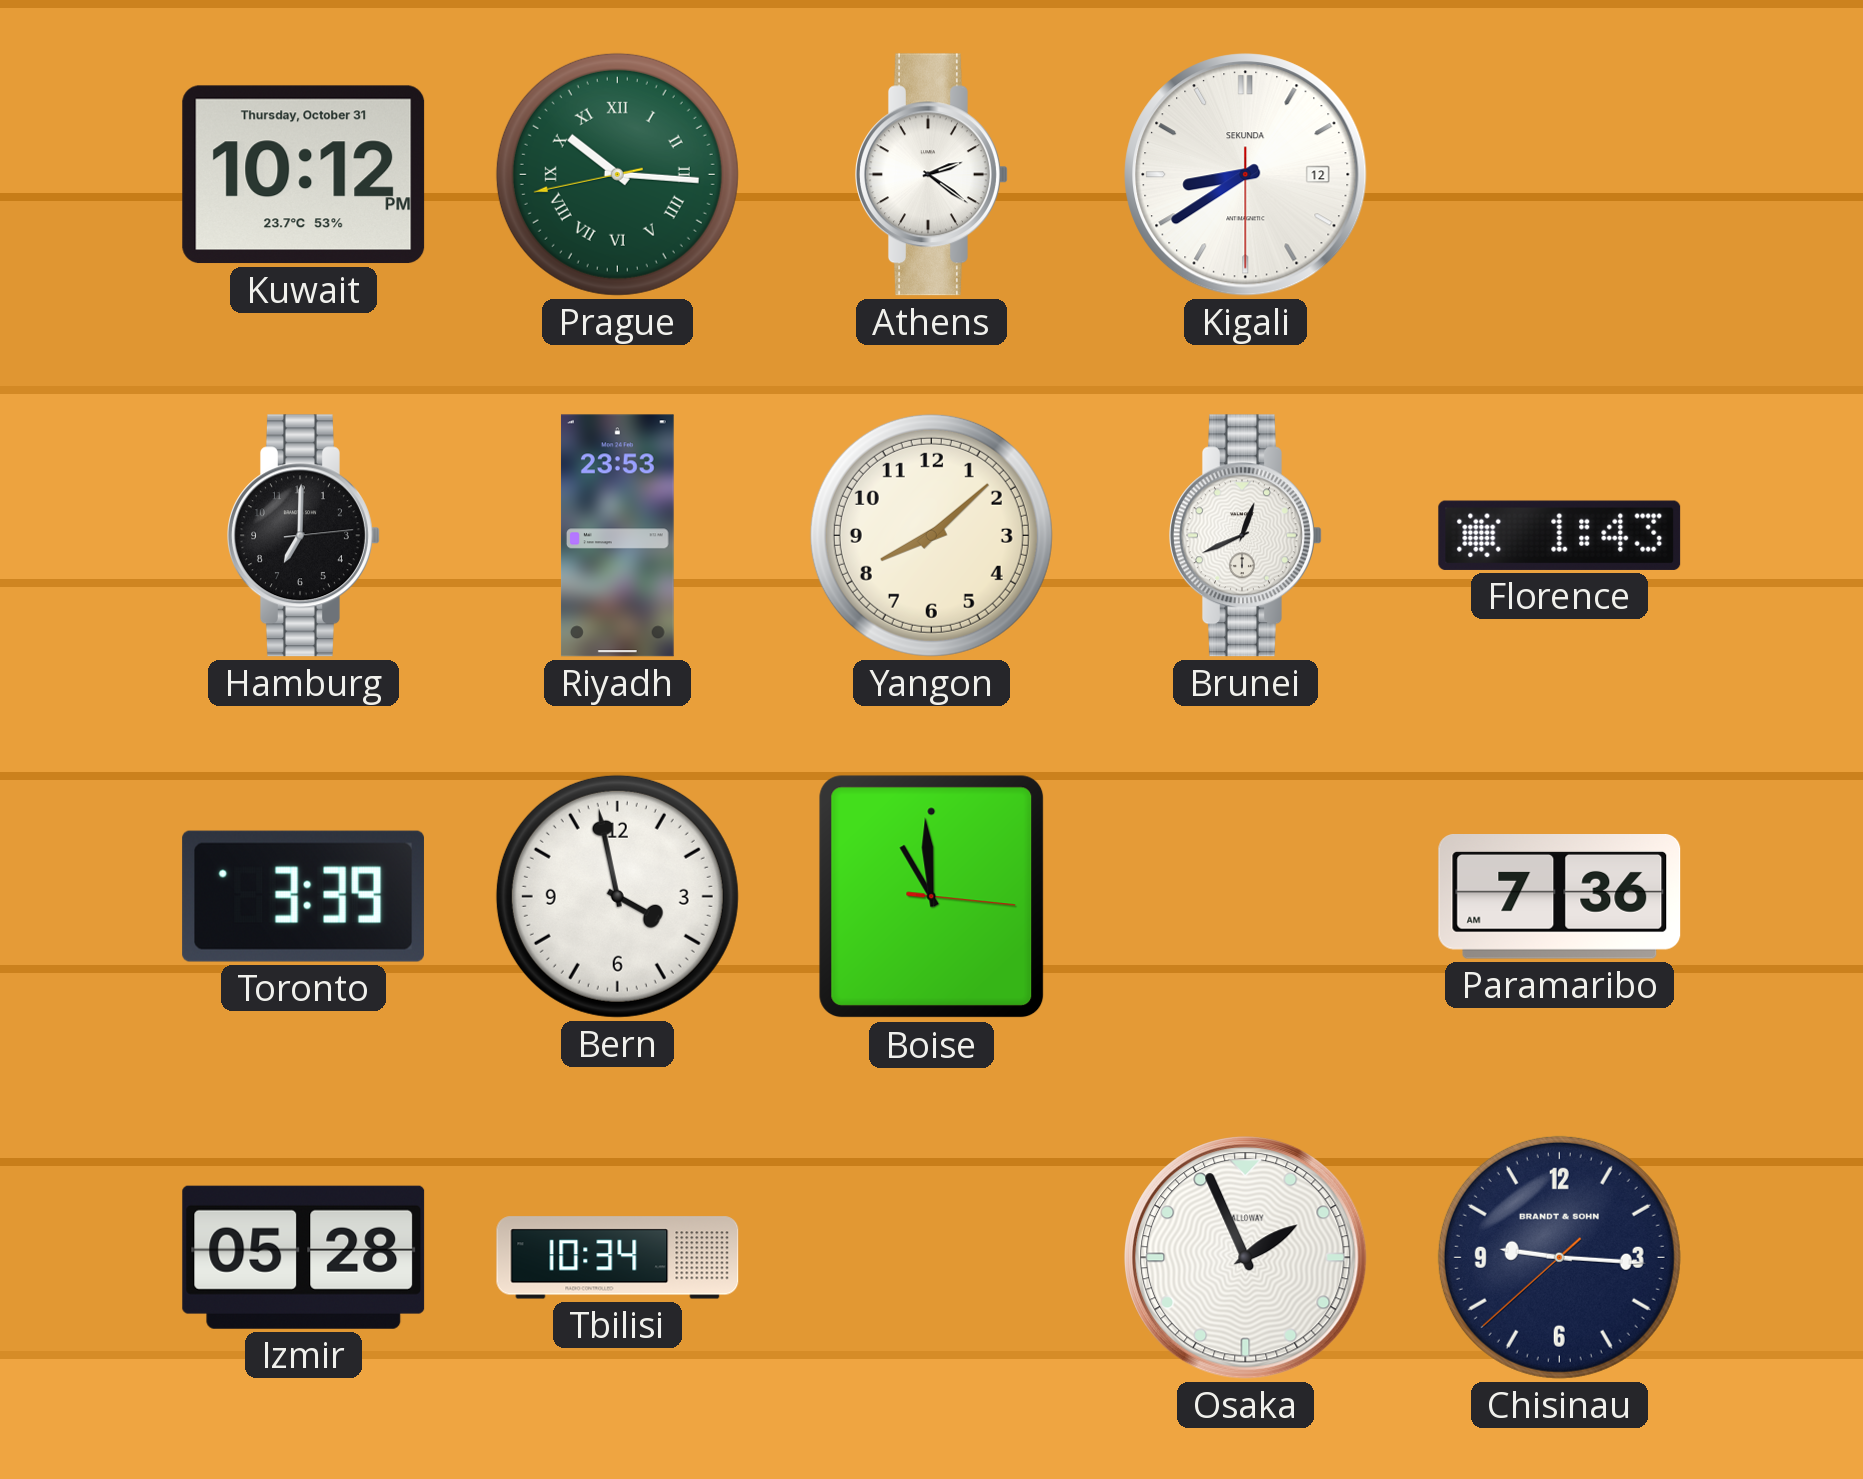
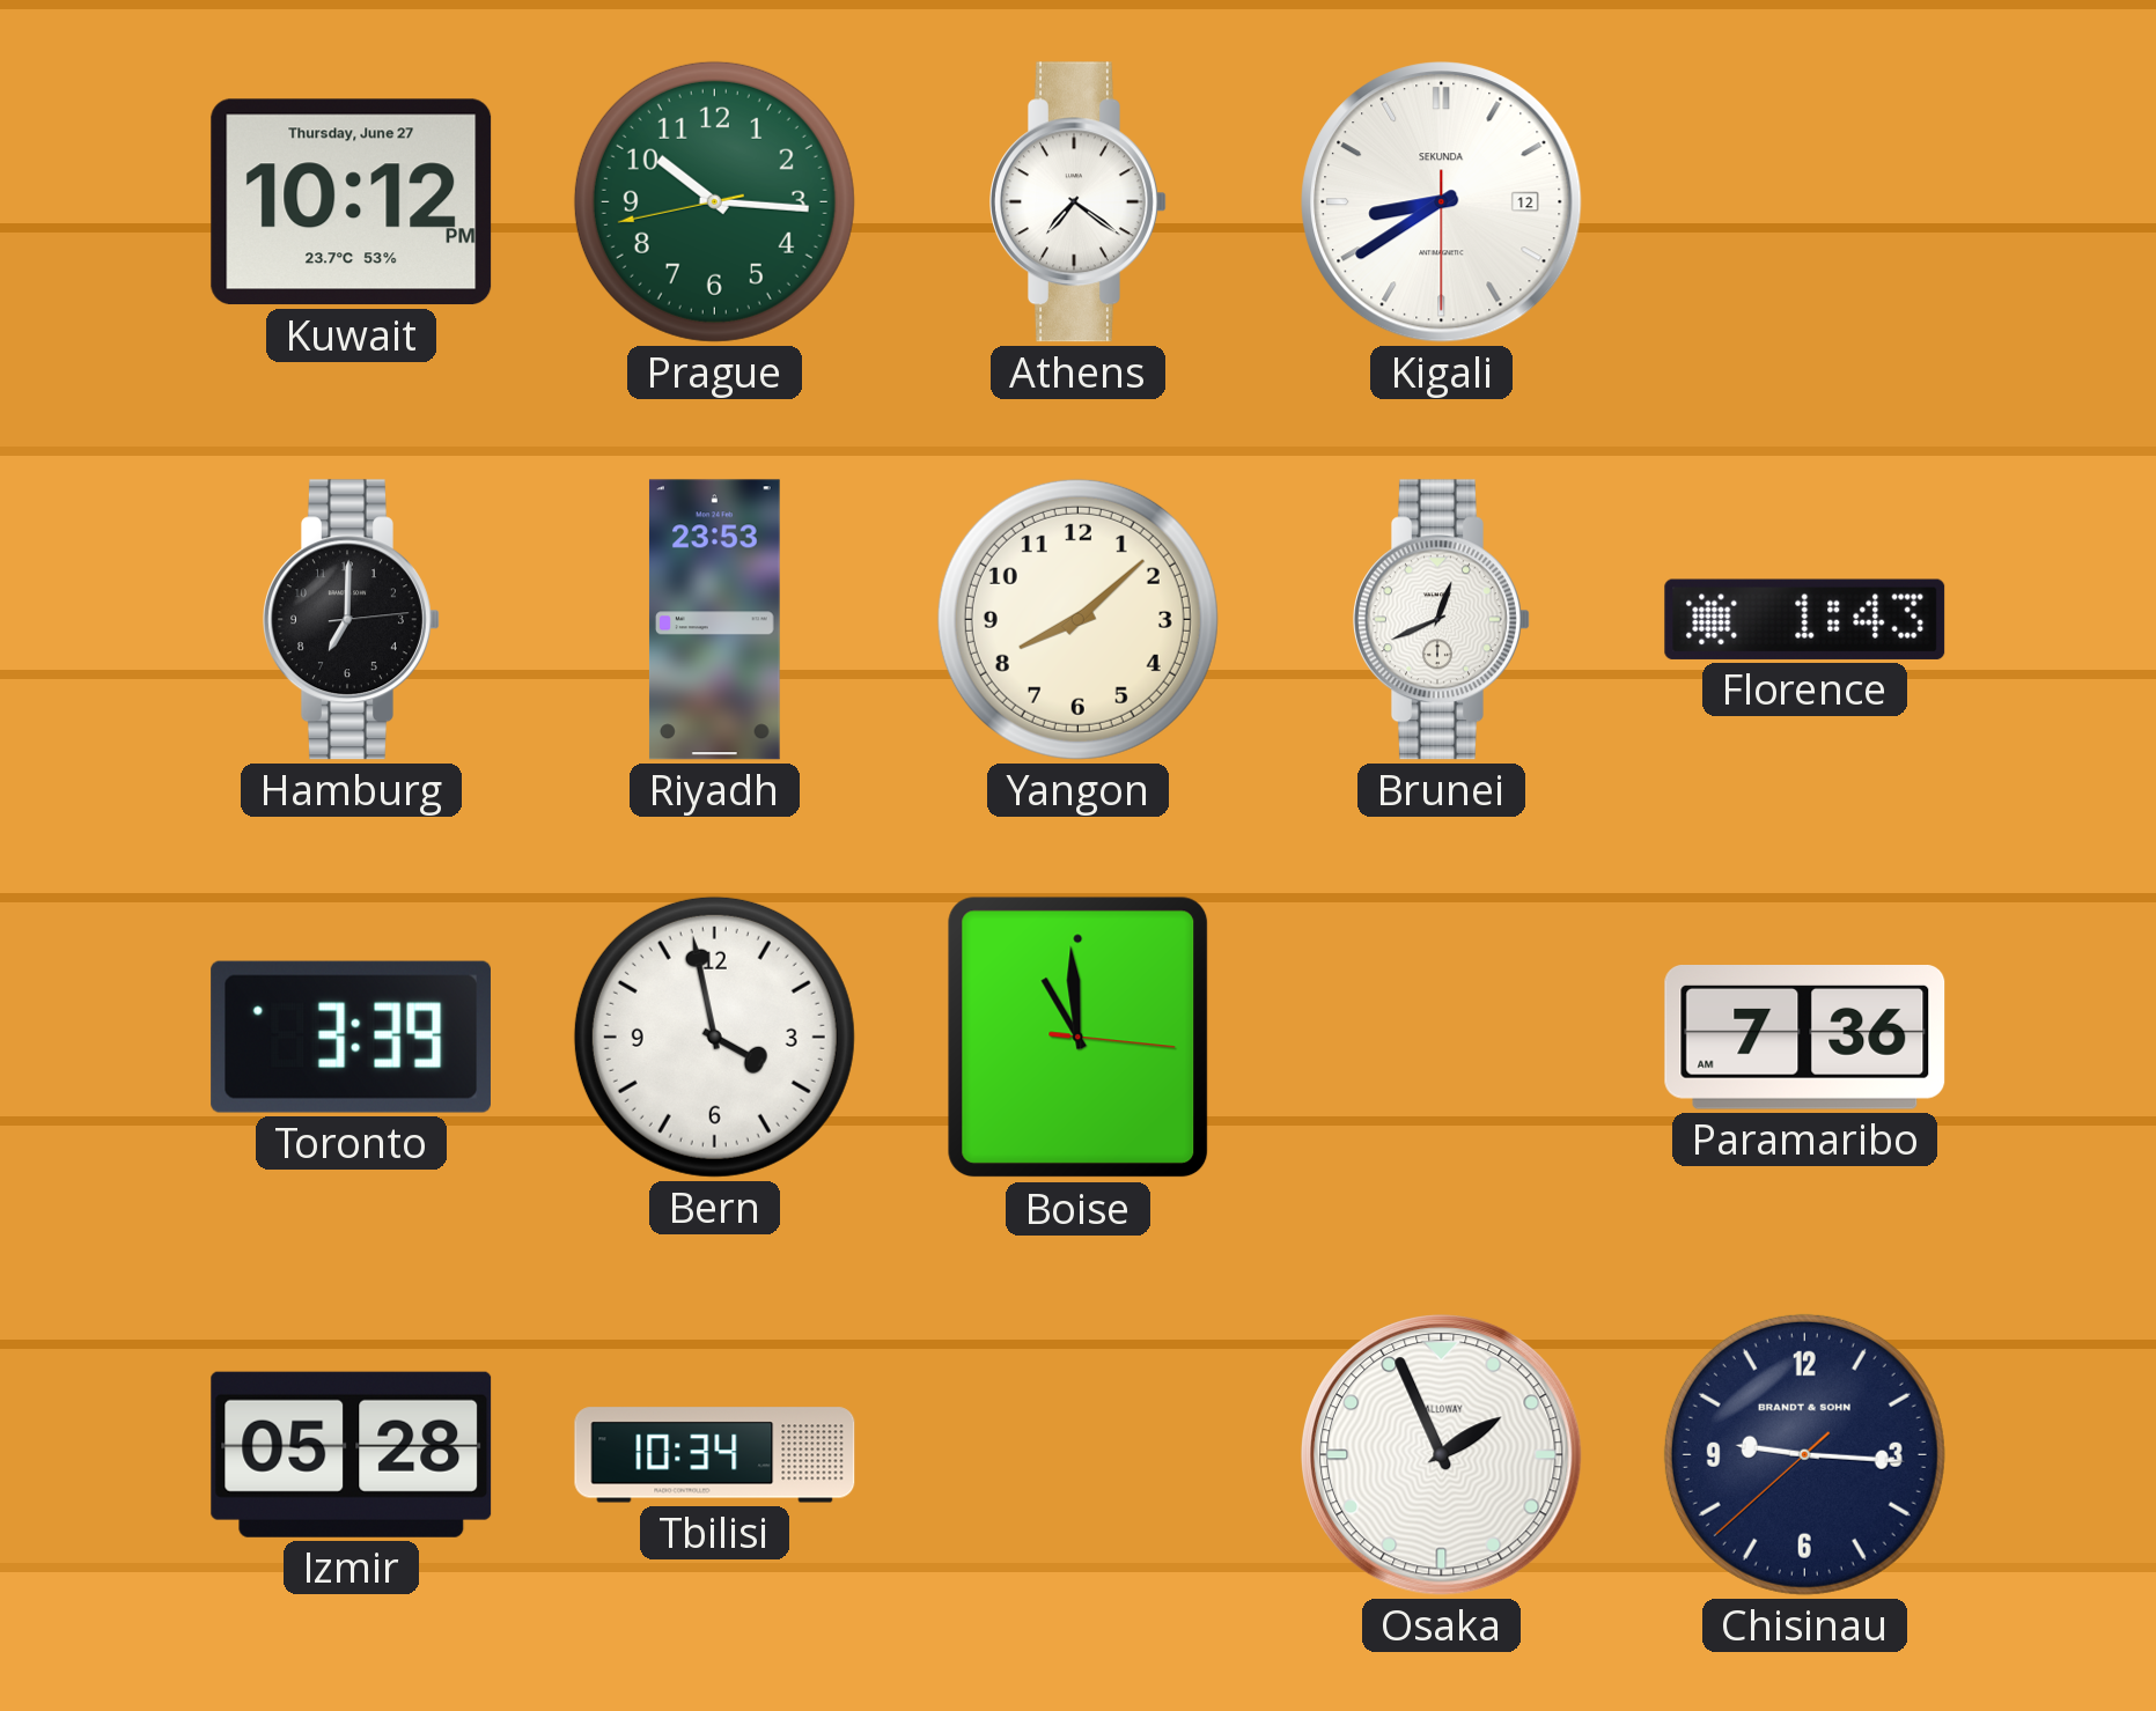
Kuwait date: Thursday, October 31 -> Thursday, June 27
Prague numerals: Roman -> Arabic
Athens: 2:21 -> 7:21
